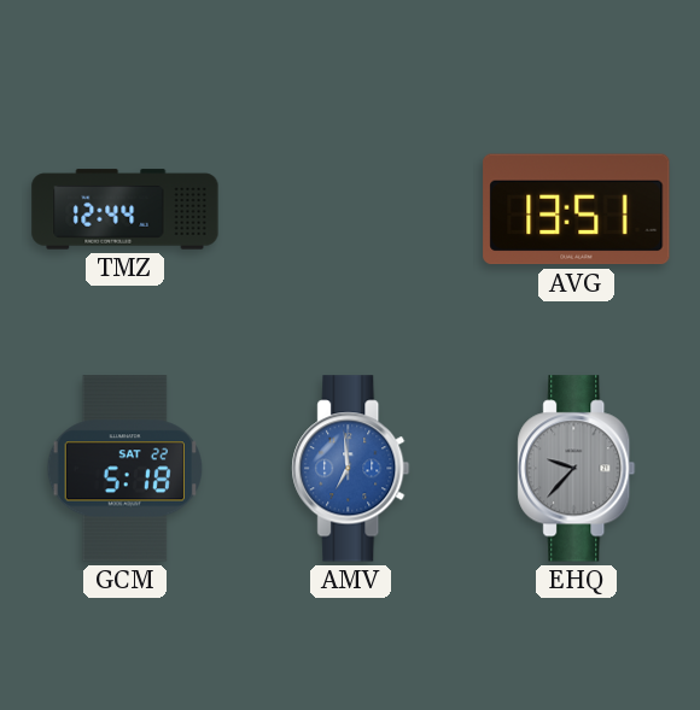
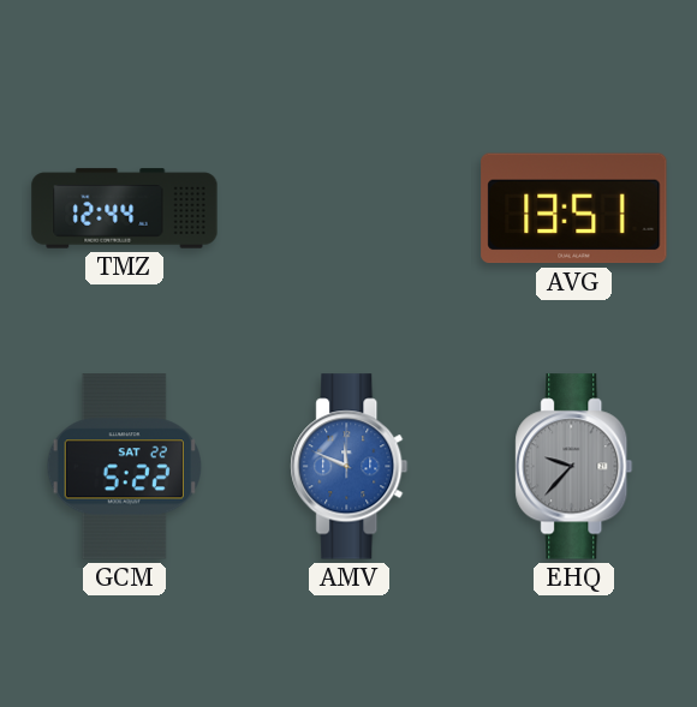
GCM: 5:18 -> 5:22
AMV: 6:59 -> 11:49
